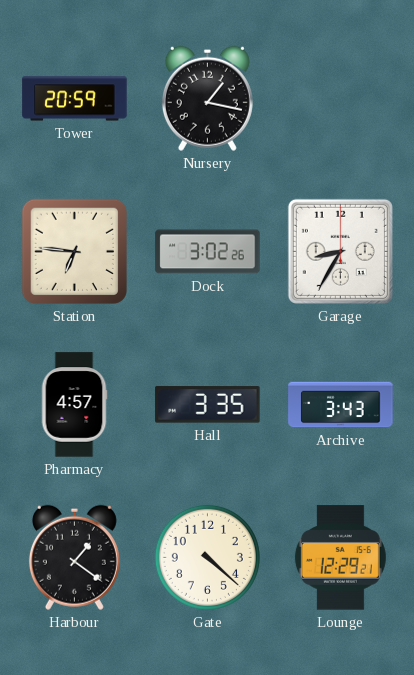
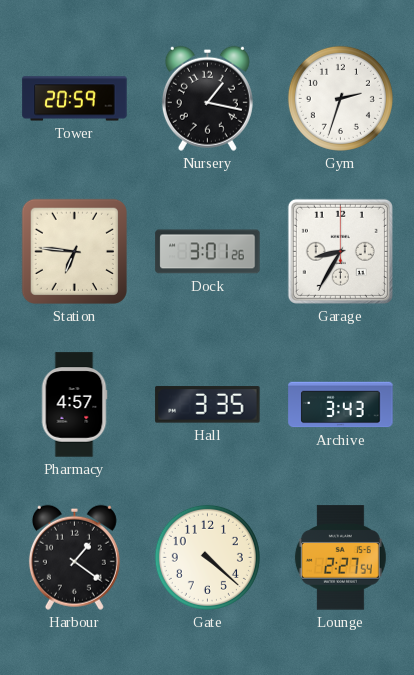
Gym: none -> 2:33
Dock: 3:02 -> 3:01
Lounge: 12:29 -> 2:27
